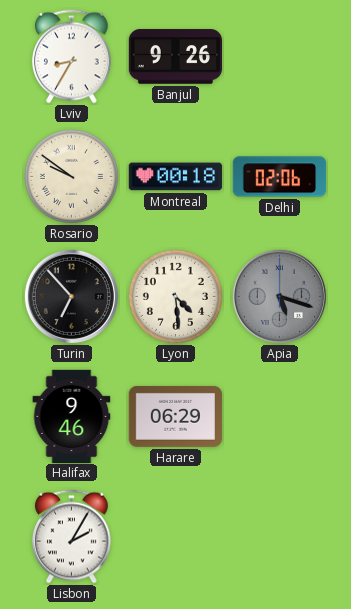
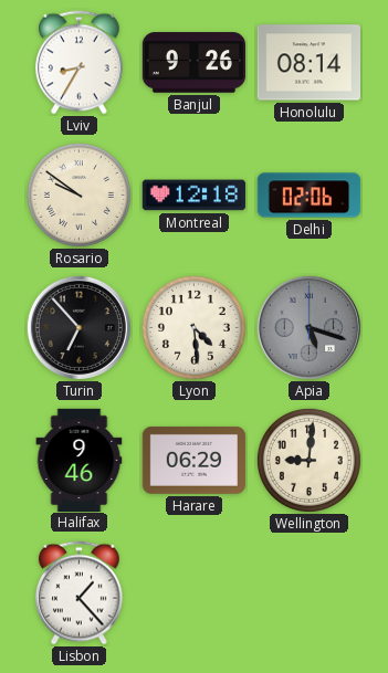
Honolulu: none -> 08:14
Montreal: 00:18 -> 12:18
Wellington: none -> 9:01
Lisbon: 2:05 -> 1:23
